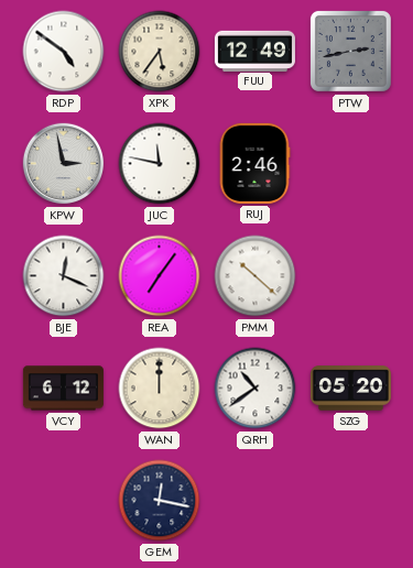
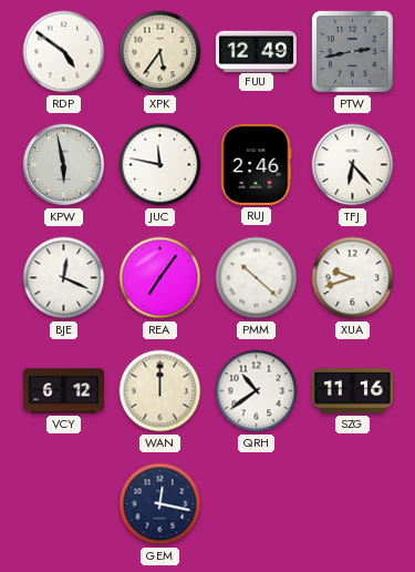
KPW: 2:58 -> 5:58
TFJ: none -> 6:23
XUA: none -> 9:42
SZG: 05:20 -> 11:16
